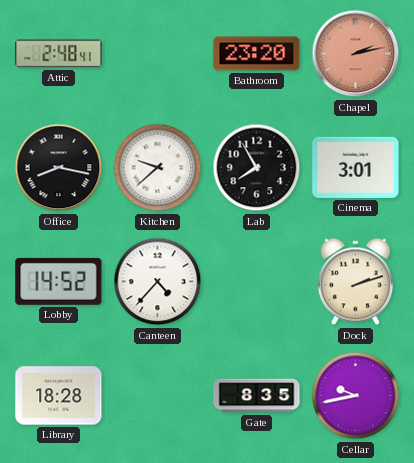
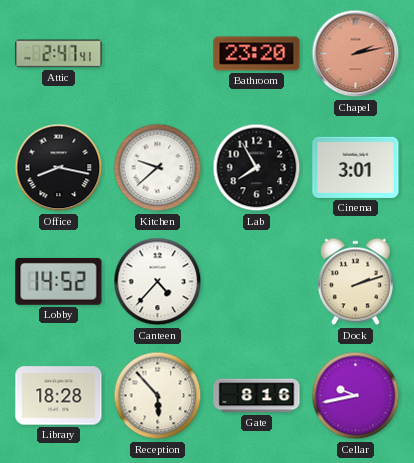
Attic: 2:48 -> 2:47
Reception: none -> 5:53
Gate: 8:35 -> 8:16
